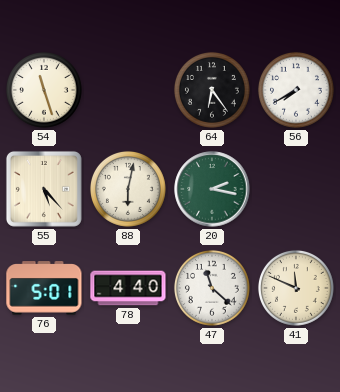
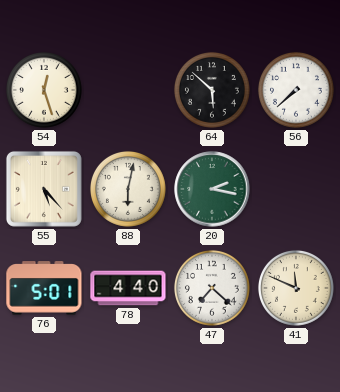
54: 11:27 -> 12:27
64: 6:24 -> 5:52
56: 7:40 -> 7:38
47: 11:22 -> 7:22
